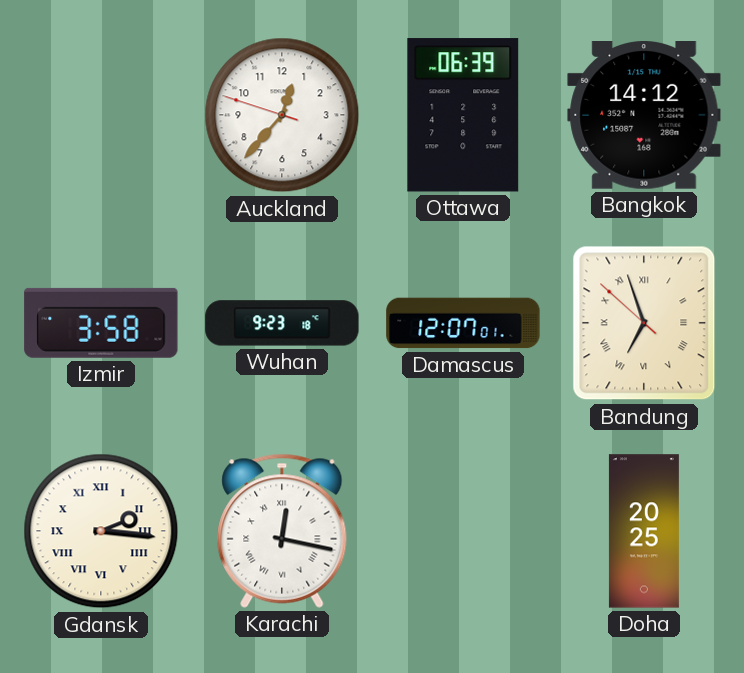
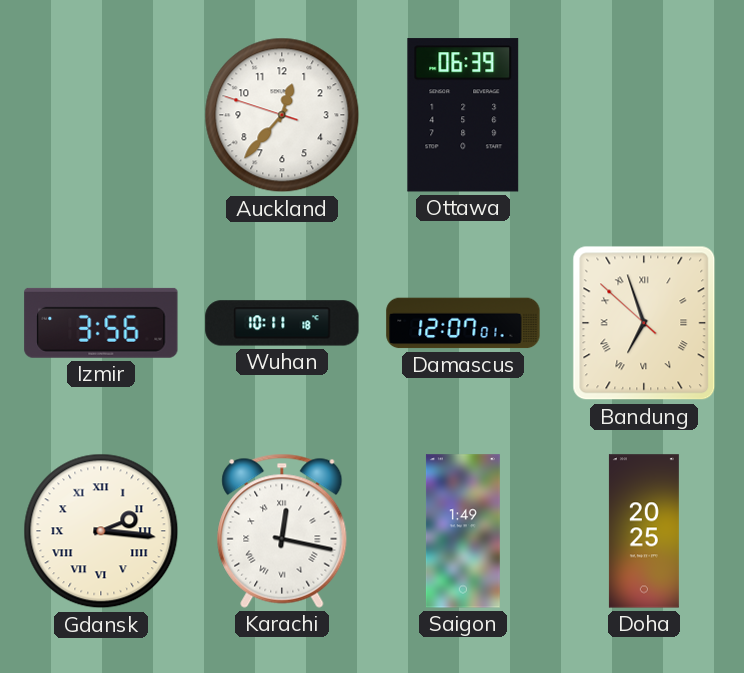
Bangkok: 14:12 -> none
Izmir: 3:58 -> 3:56
Wuhan: 9:23 -> 10:11
Saigon: none -> 1:49
